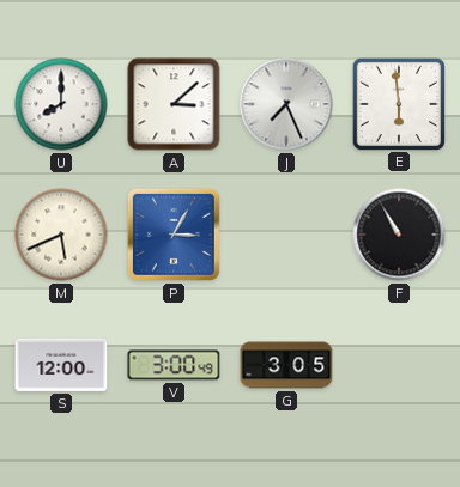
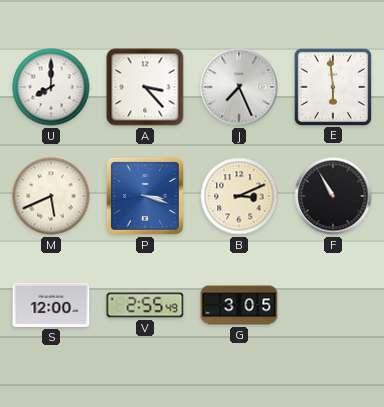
A: 3:08 -> 3:23
P: 3:05 -> 3:18
B: none -> 3:11
V: 3:00 -> 2:55
